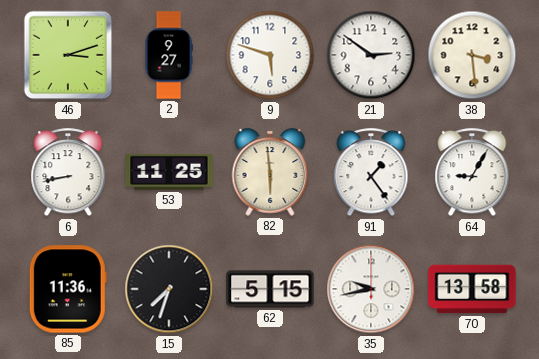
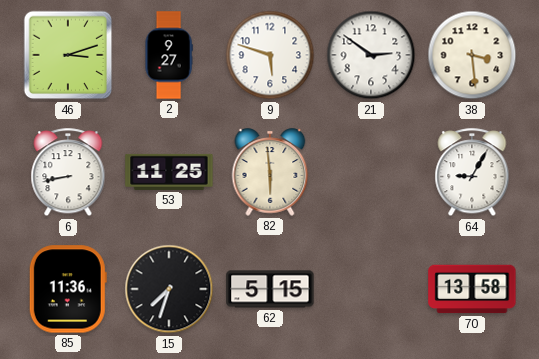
91: 1:24 -> none
35: 9:43 -> none
